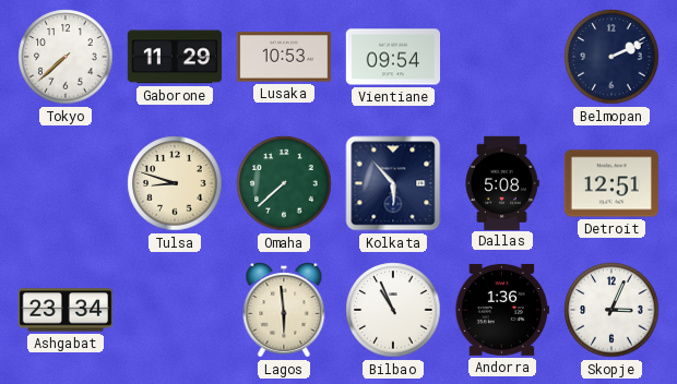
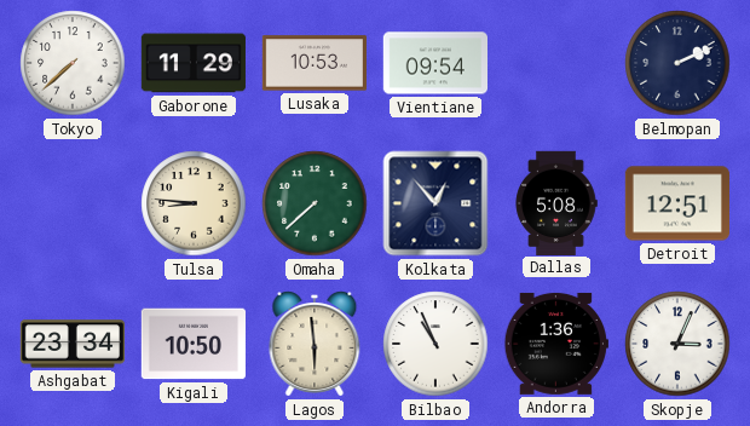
Tulsa: 8:48 -> 8:46
Kolkata: 5:53 -> 12:53
Kigali: none -> 10:50
